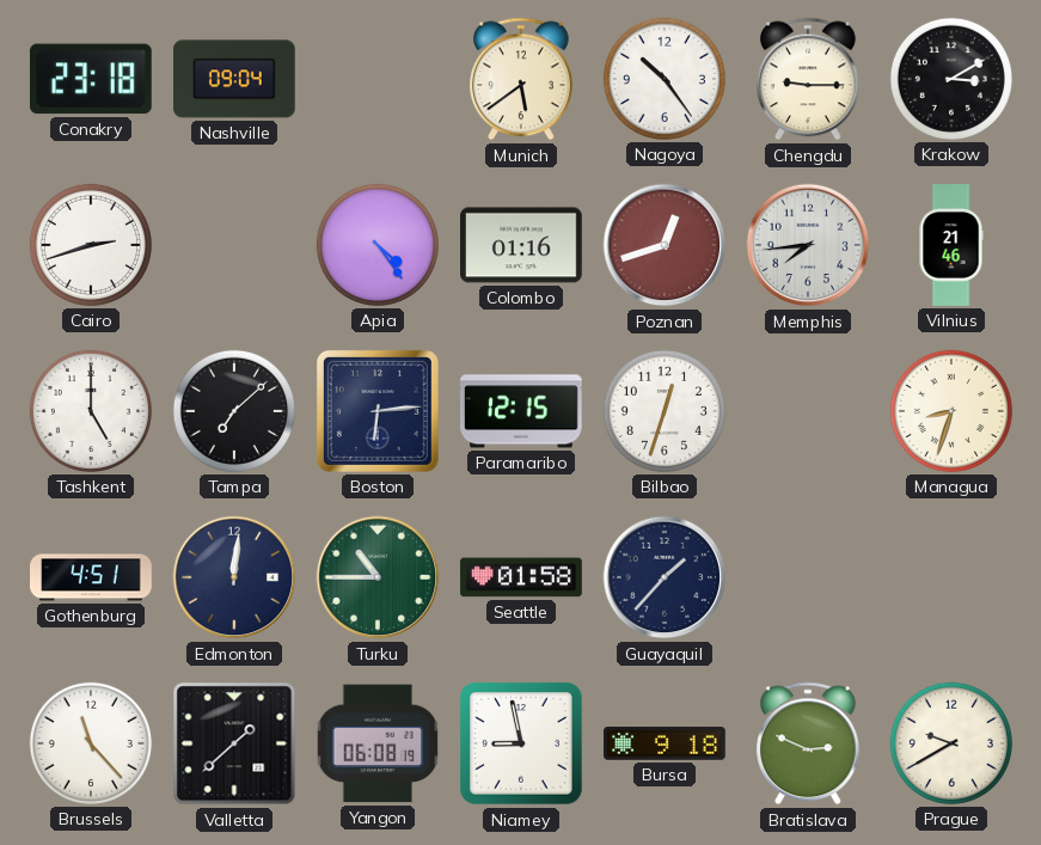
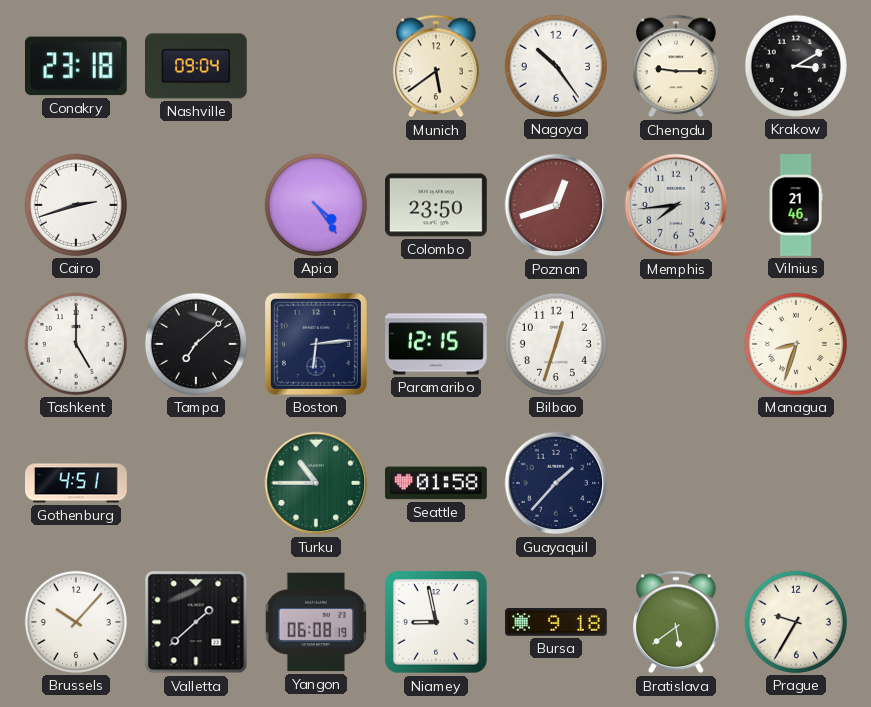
Colombo: 01:16 -> 23:50
Edmonton: 12:01 -> none
Brussels: 11:23 -> 10:07
Bratislava: 2:49 -> 5:39
Prague: 9:40 -> 9:35
